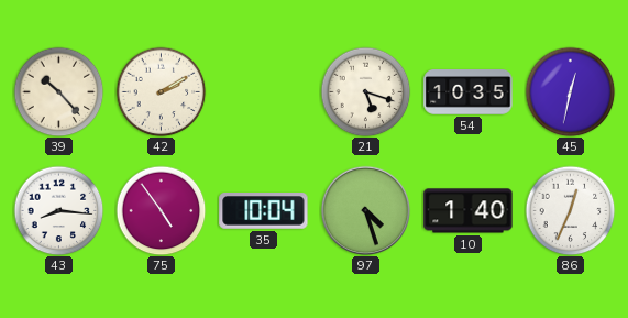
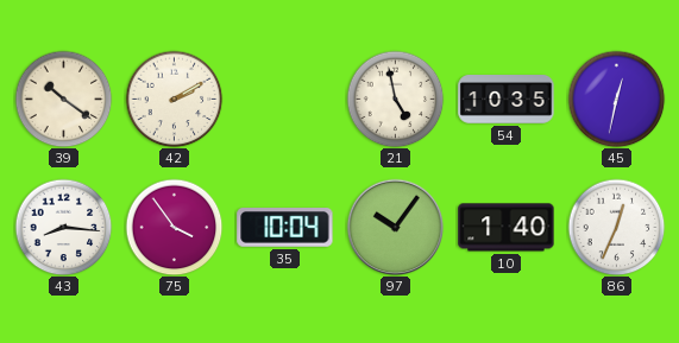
39: 10:23 -> 10:21
21: 5:18 -> 4:58
75: 4:54 -> 3:54
97: 4:27 -> 10:06
